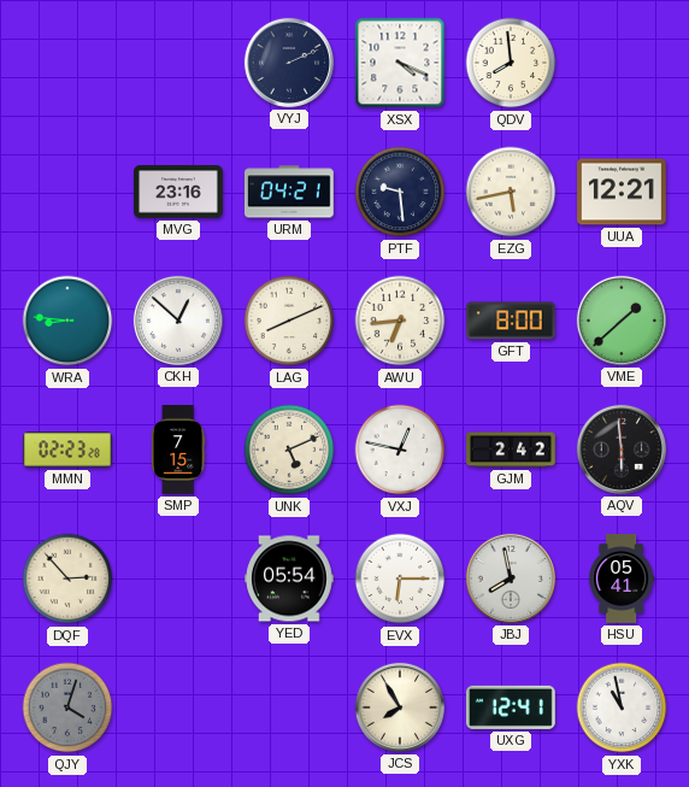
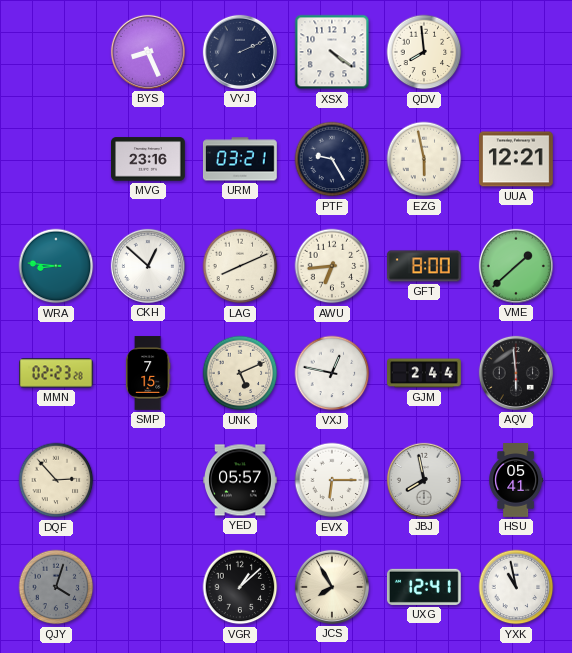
BYS: none -> 8:26
XSX: 4:19 -> 4:21
URM: 04:21 -> 03:21
PTF: 9:29 -> 9:25
EZG: 5:43 -> 5:58
GJM: 2:42 -> 2:44
YED: 05:54 -> 05:57
VGR: none -> 1:08
